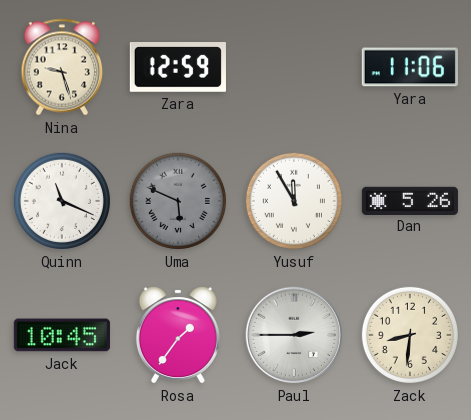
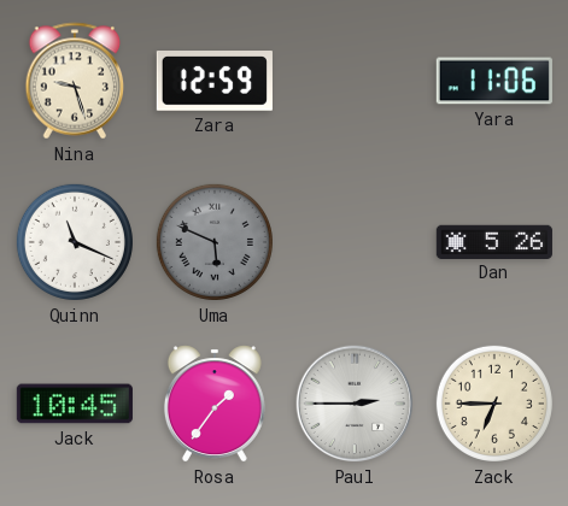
Yusuf: 11:55 -> none
Zack: 8:31 -> 6:45
